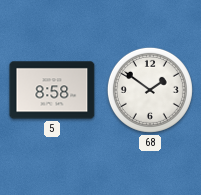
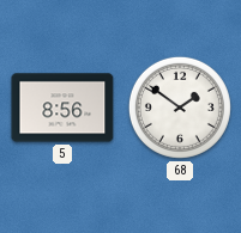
5: 8:58 -> 8:56
